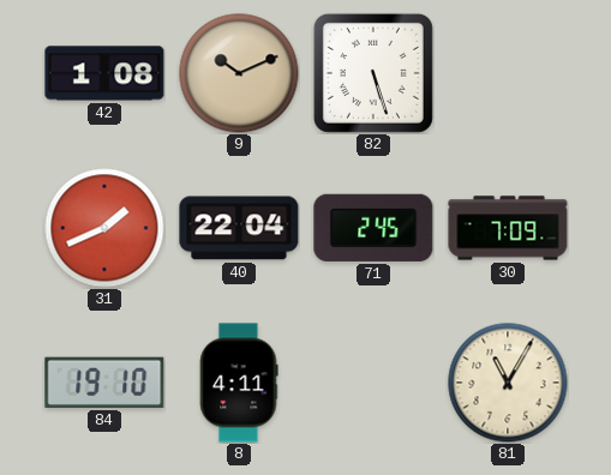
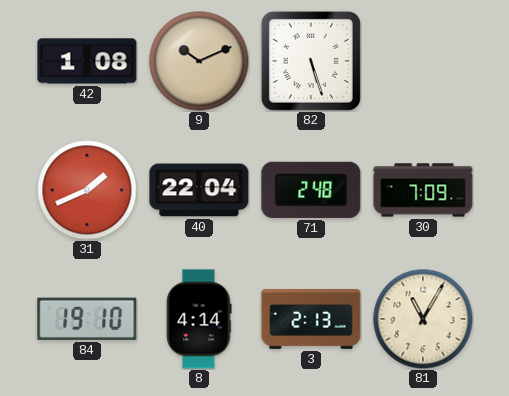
71: 2:45 -> 2:48
8: 4:11 -> 4:14
3: none -> 2:13
